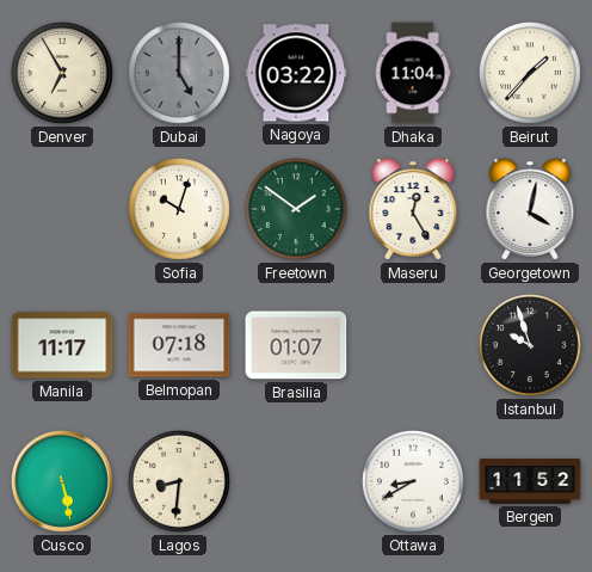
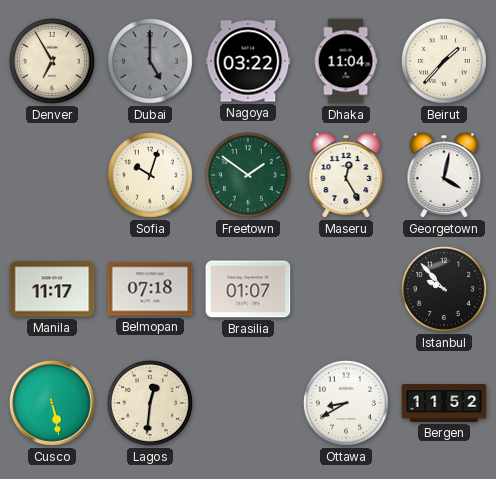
Istanbul: 9:57 -> 9:53
Lagos: 8:31 -> 12:31
